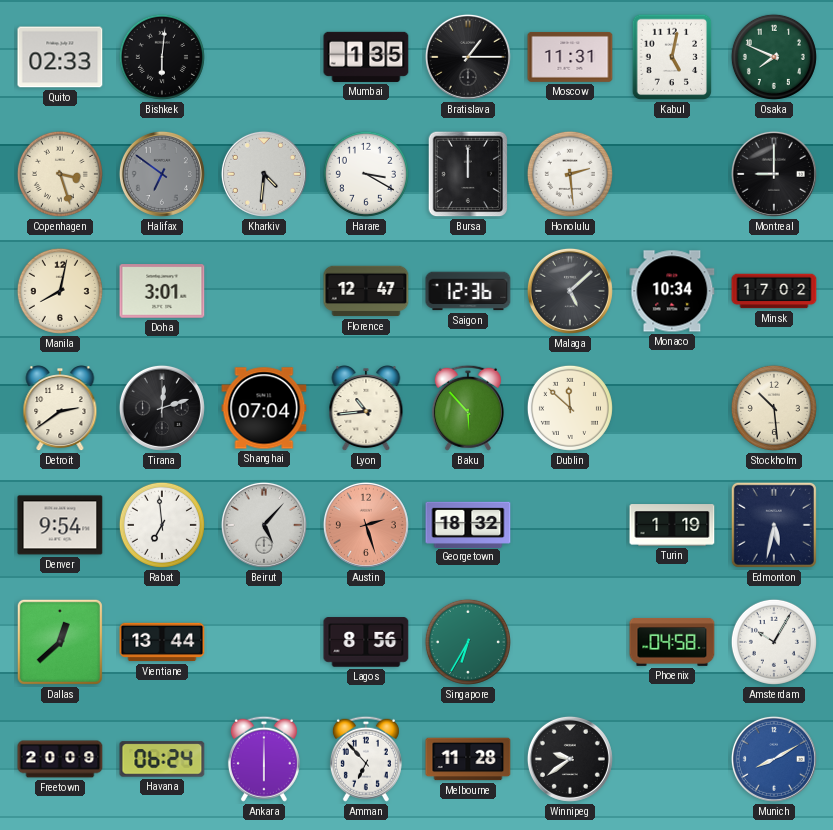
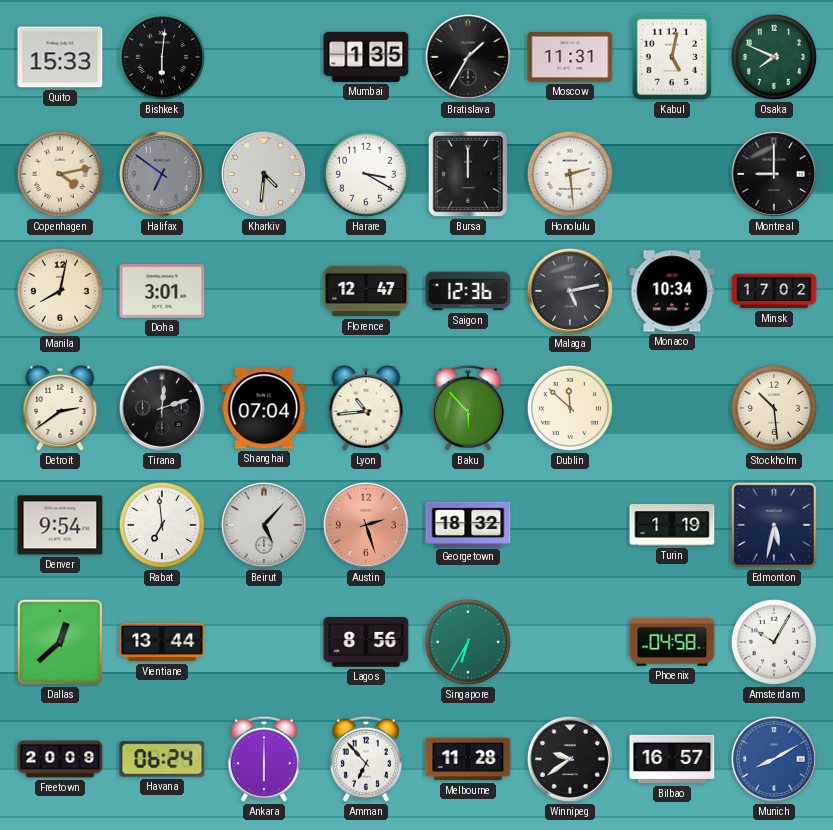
Quito: 02:33 -> 15:33
Bratislava: 1:15 -> 1:35
Copenhagen: 3:27 -> 4:13
Malaga: 5:08 -> 5:13
Bilbao: none -> 16:57
